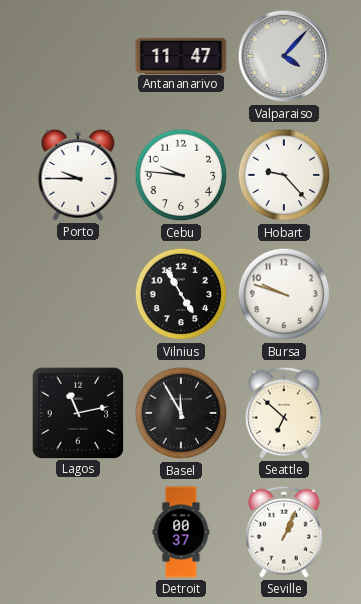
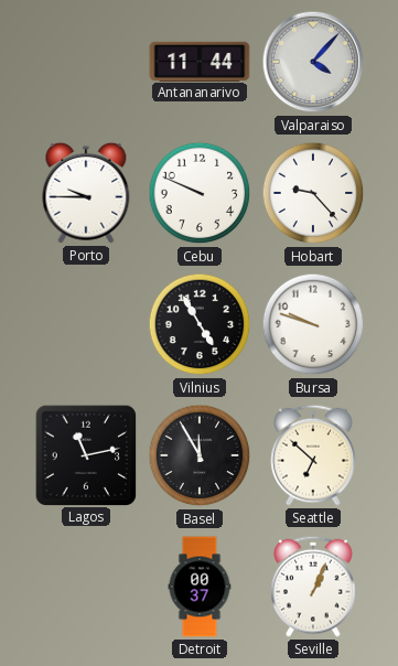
Antananarivo: 11:47 -> 11:44
Cebu: 9:46 -> 9:49
